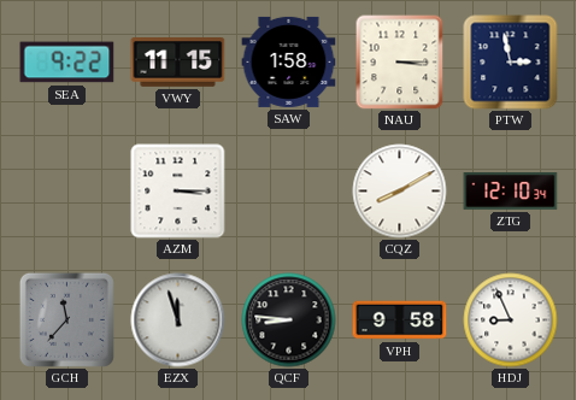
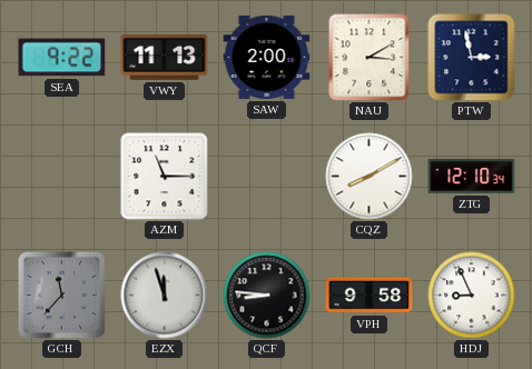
VWY: 11:15 -> 11:13
SAW: 1:58 -> 2:00
NAU: 3:15 -> 3:10
AZM: 3:15 -> 11:15
